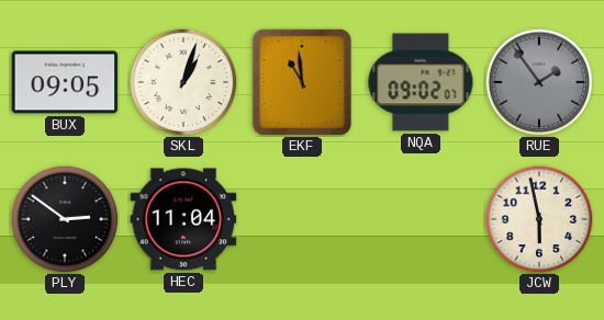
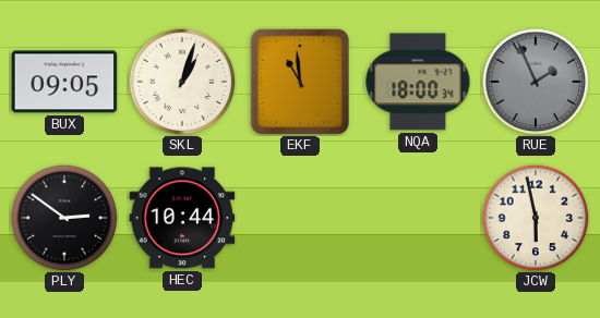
NQA: 09:02 -> 18:00
RUE: 1:54 -> 1:56
HEC: 11:04 -> 10:44
